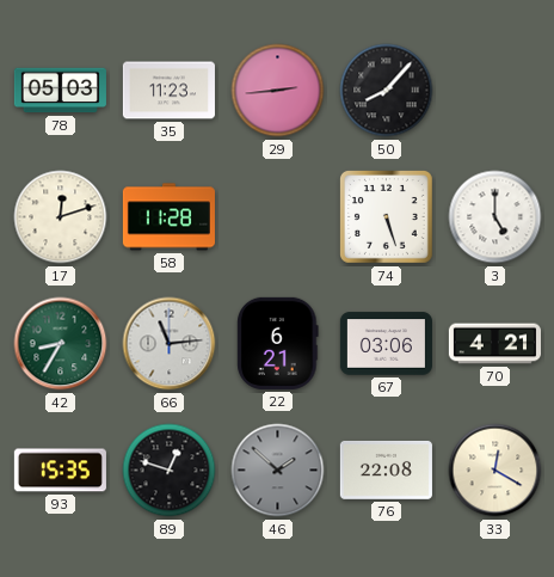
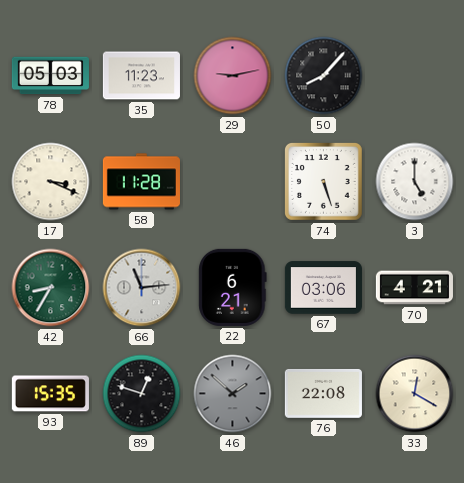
29: 2:44 -> 9:13
17: 12:12 -> 3:19
